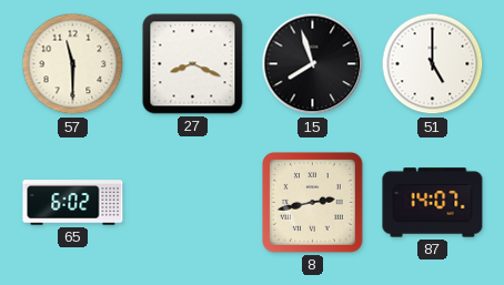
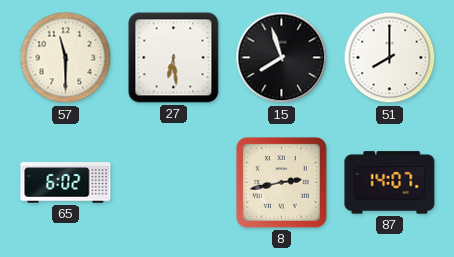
27: 8:19 -> 6:29
51: 5:00 -> 8:00
